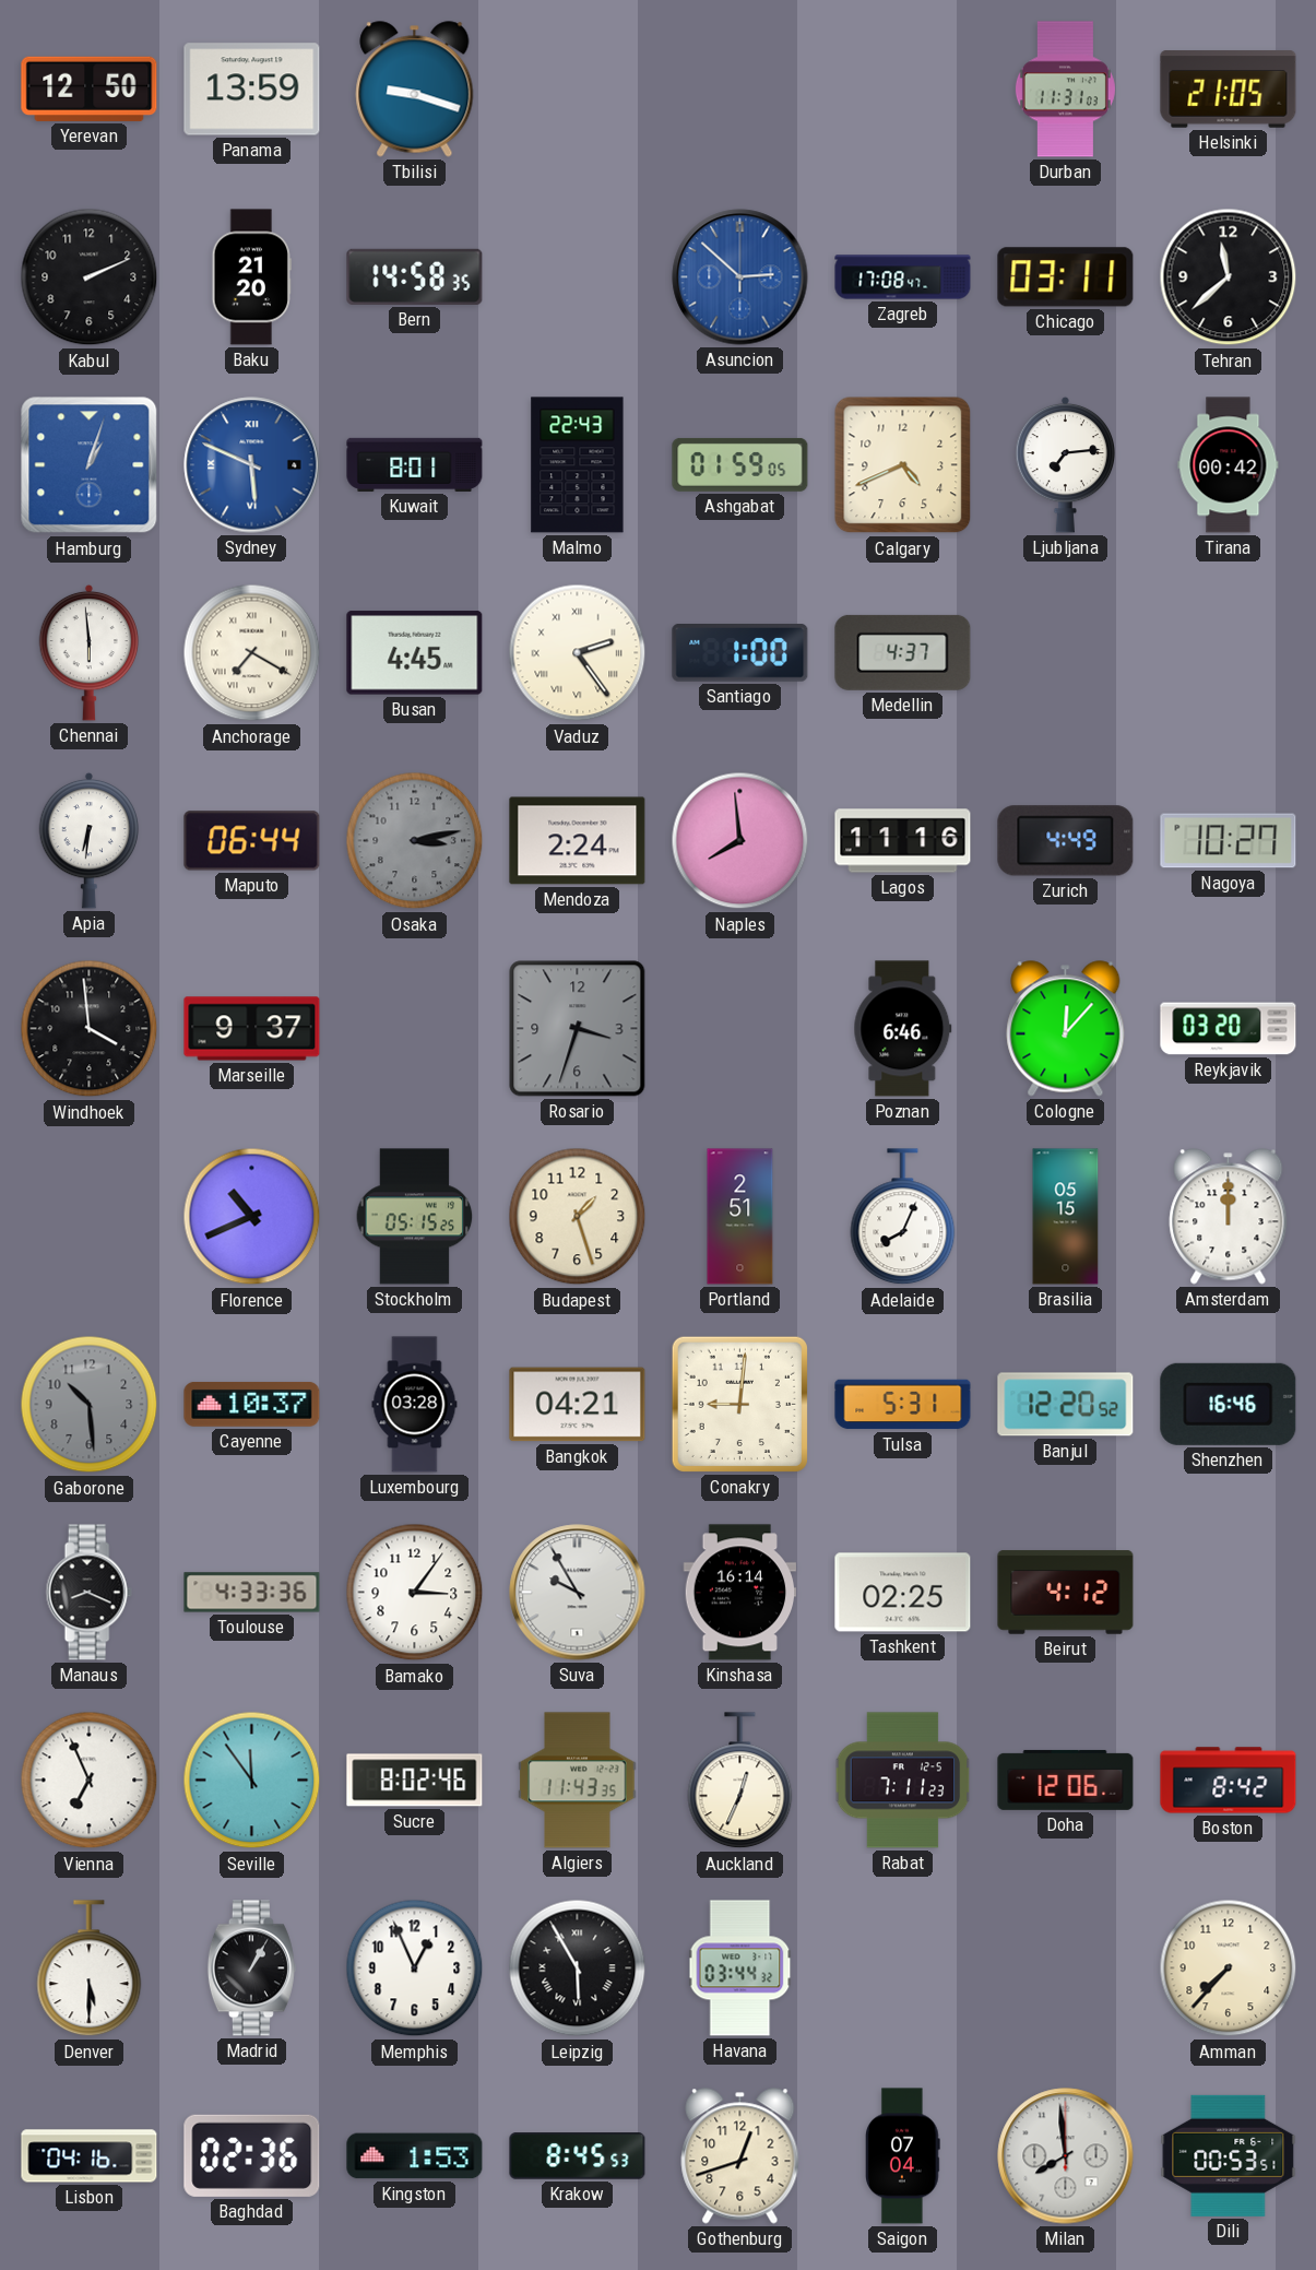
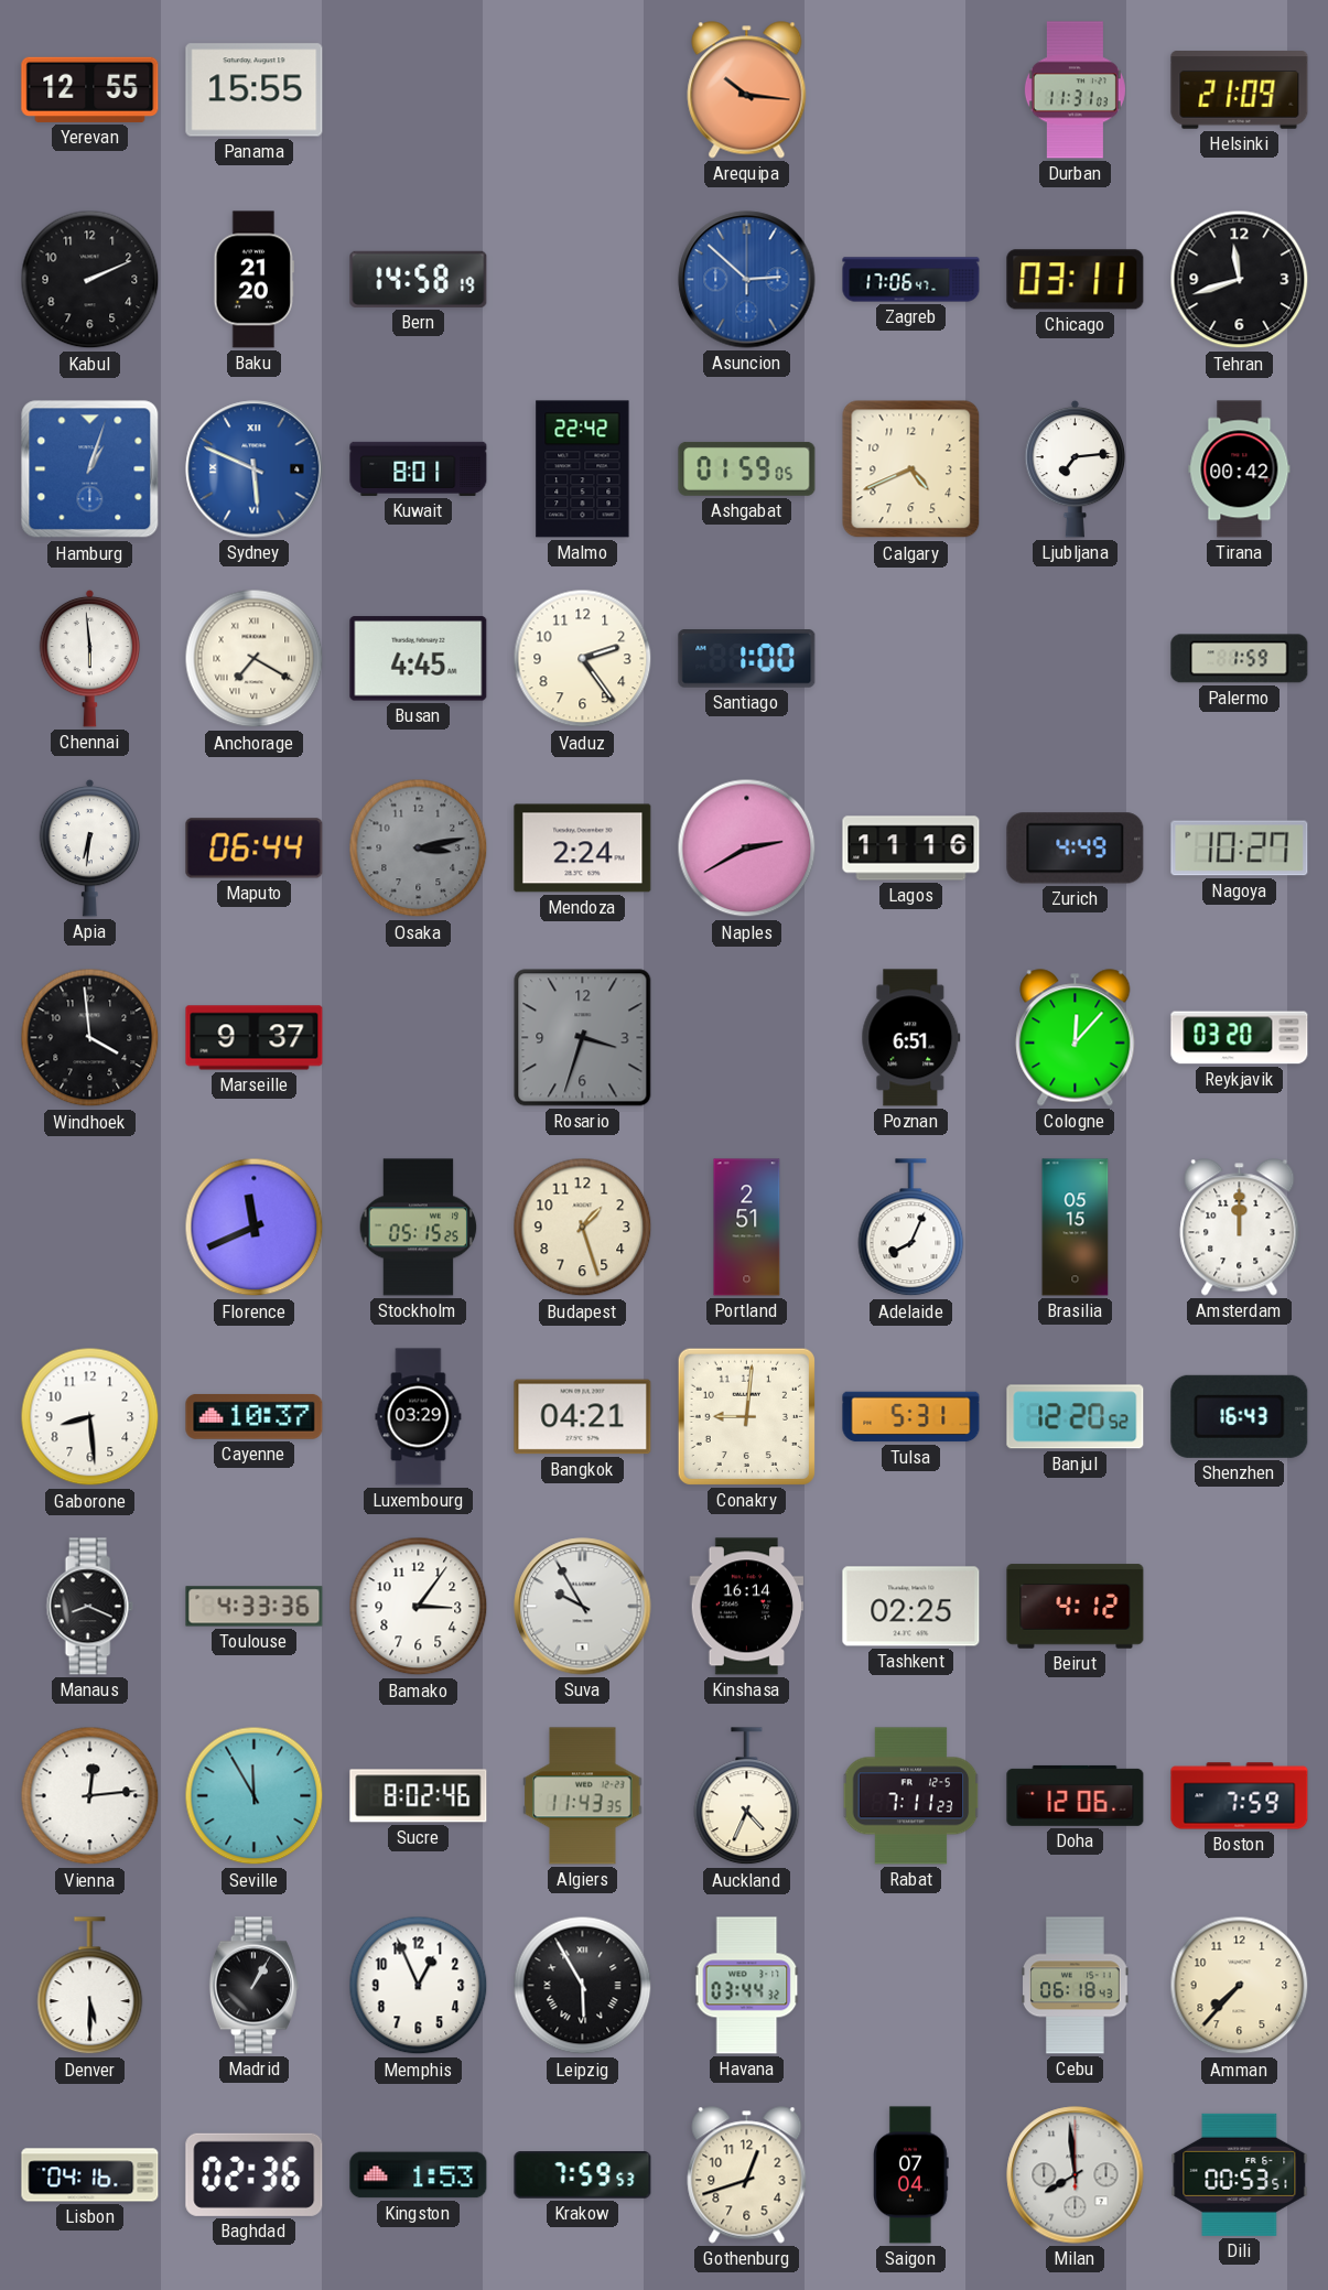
Yerevan: 12:50 -> 12:55
Panama: 13:59 -> 15:55
Tbilisi: 9:18 -> none
Arequipa: none -> 10:16
Helsinki: 21:05 -> 21:09
Bern: 14:58:35 -> 14:58:19
Zagreb: 17:08 -> 17:06
Tehran: 11:38 -> 11:42
Malmo: 22:43 -> 22:42
Vaduz numerals: Roman -> Arabic
Medellin: 4:37 -> none
Palermo: none -> 1:59
Naples: 7:59 -> 2:40
Poznan: 6:46 -> 6:51
Florence: 10:41 -> 11:41
Gaborone: 10:29 -> 8:29
Gaborone dial: grey -> white
Luxembourg: 03:28 -> 03:29
Shenzhen: 16:46 -> 16:43
Vienna: 6:56 -> 12:14
Seville: 11:54 -> 11:55
Auckland: 12:34 -> 4:34
Boston: 8:42 -> 7:59
Cebu: none -> 06:18
Krakow: 8:45 -> 7:59
